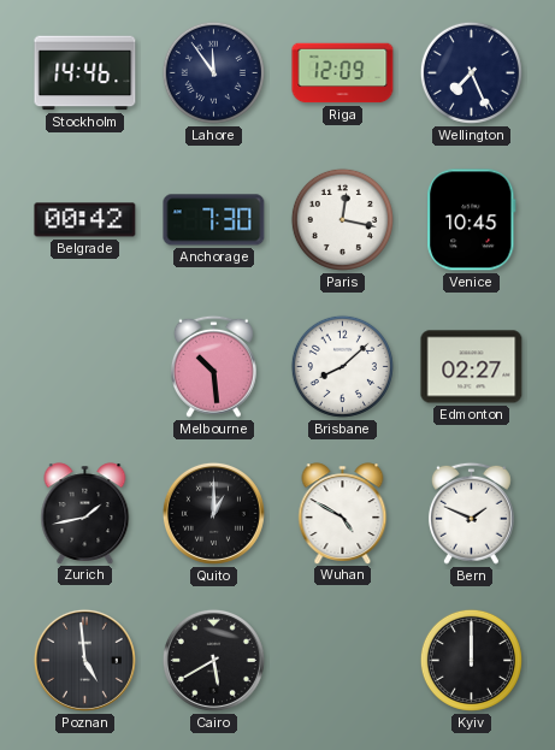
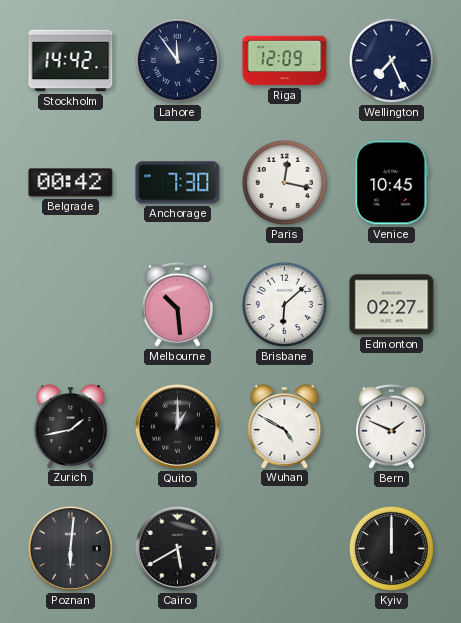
Stockholm: 14:46 -> 14:42
Brisbane: 8:08 -> 6:08
Poznan: 4:59 -> 6:01
